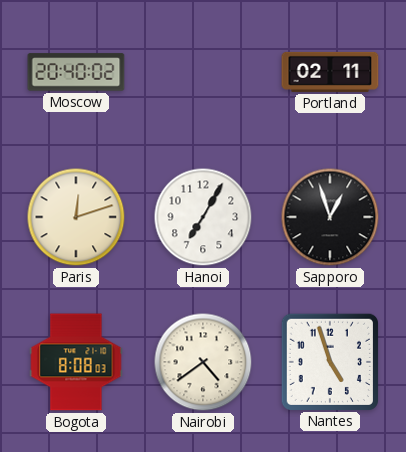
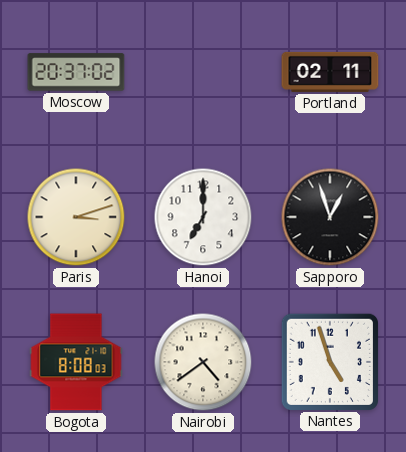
Moscow: 20:40 -> 20:37
Paris: 12:12 -> 3:12
Hanoi: 7:05 -> 7:00
